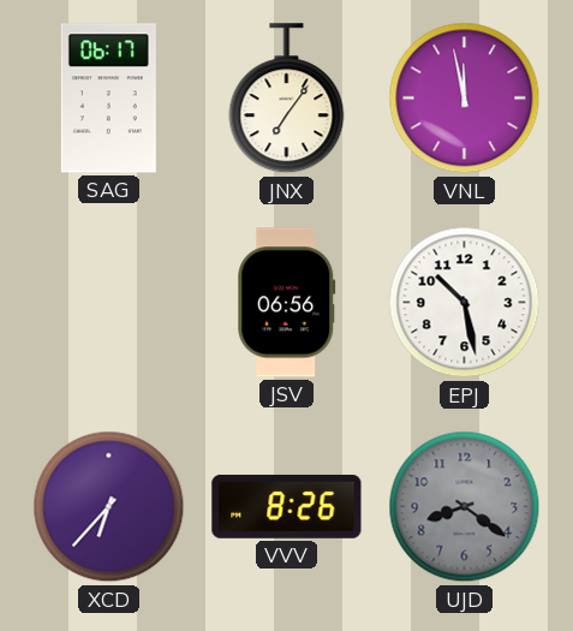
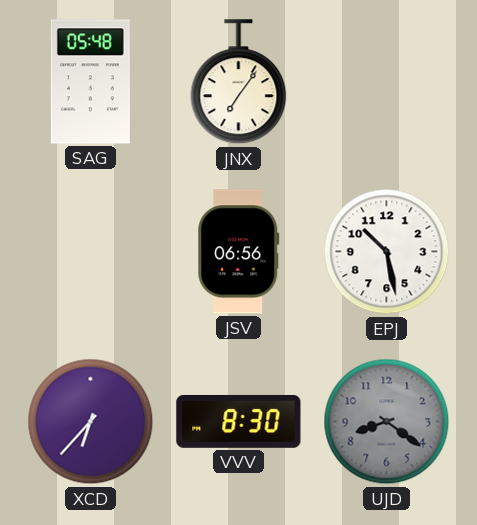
SAG: 06:17 -> 05:48
VNL: 11:58 -> none
VVV: 8:26 -> 8:30
